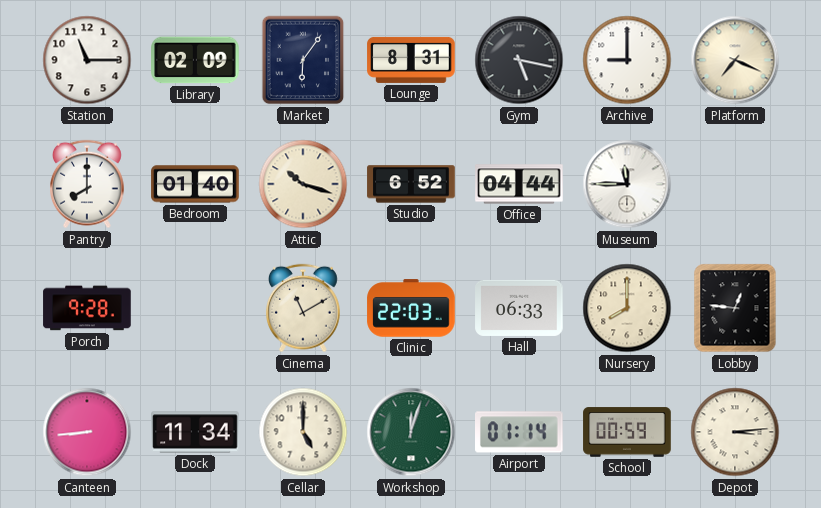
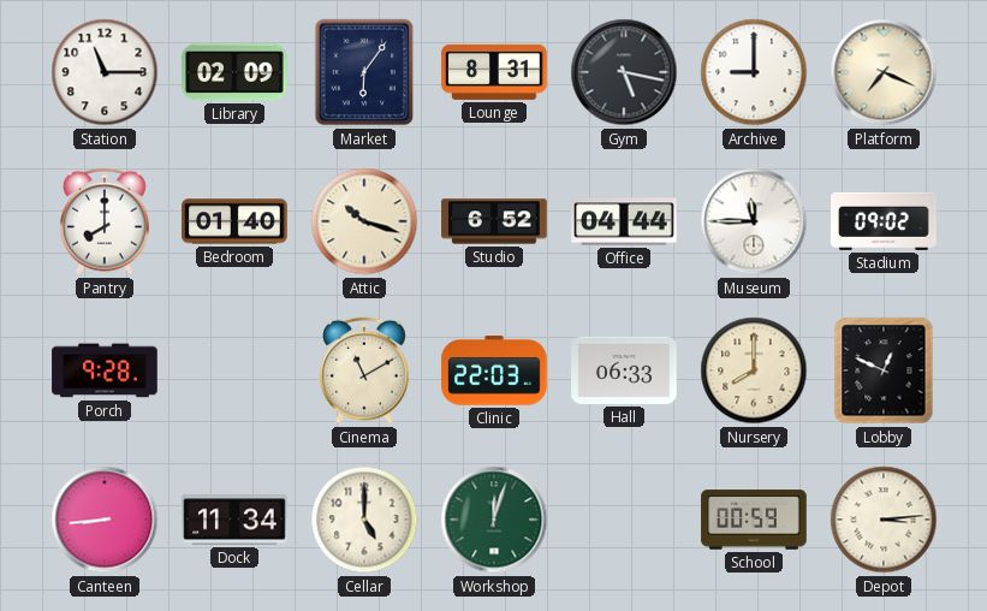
Stadium: none -> 09:02
Lobby: 12:46 -> 12:49
Airport: 01:14 -> none
